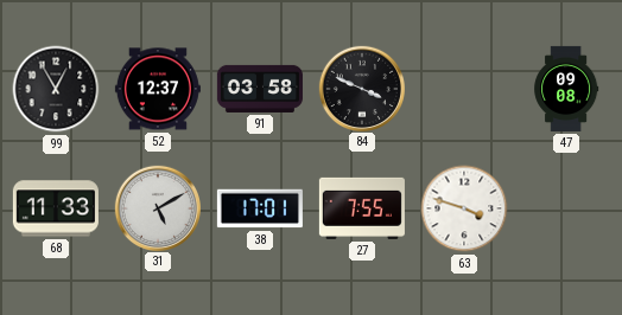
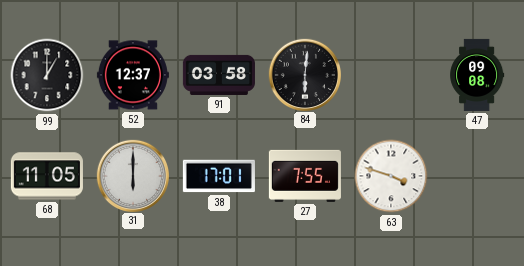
99: 12:55 -> 1:00
84: 3:49 -> 6:01
68: 11:33 -> 11:05
31: 5:10 -> 6:00
